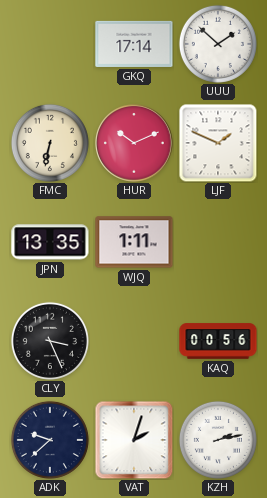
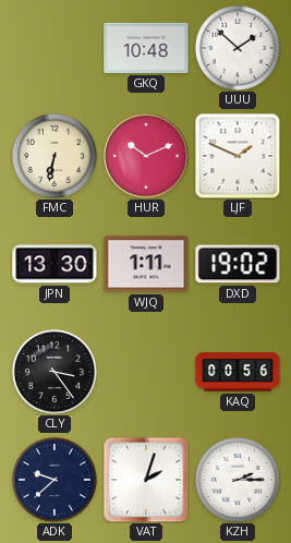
GKQ: 17:14 -> 10:48
JPN: 13:35 -> 13:30
DXD: none -> 19:02
CLY: 3:26 -> 3:24
KZH: 2:13 -> 2:15
